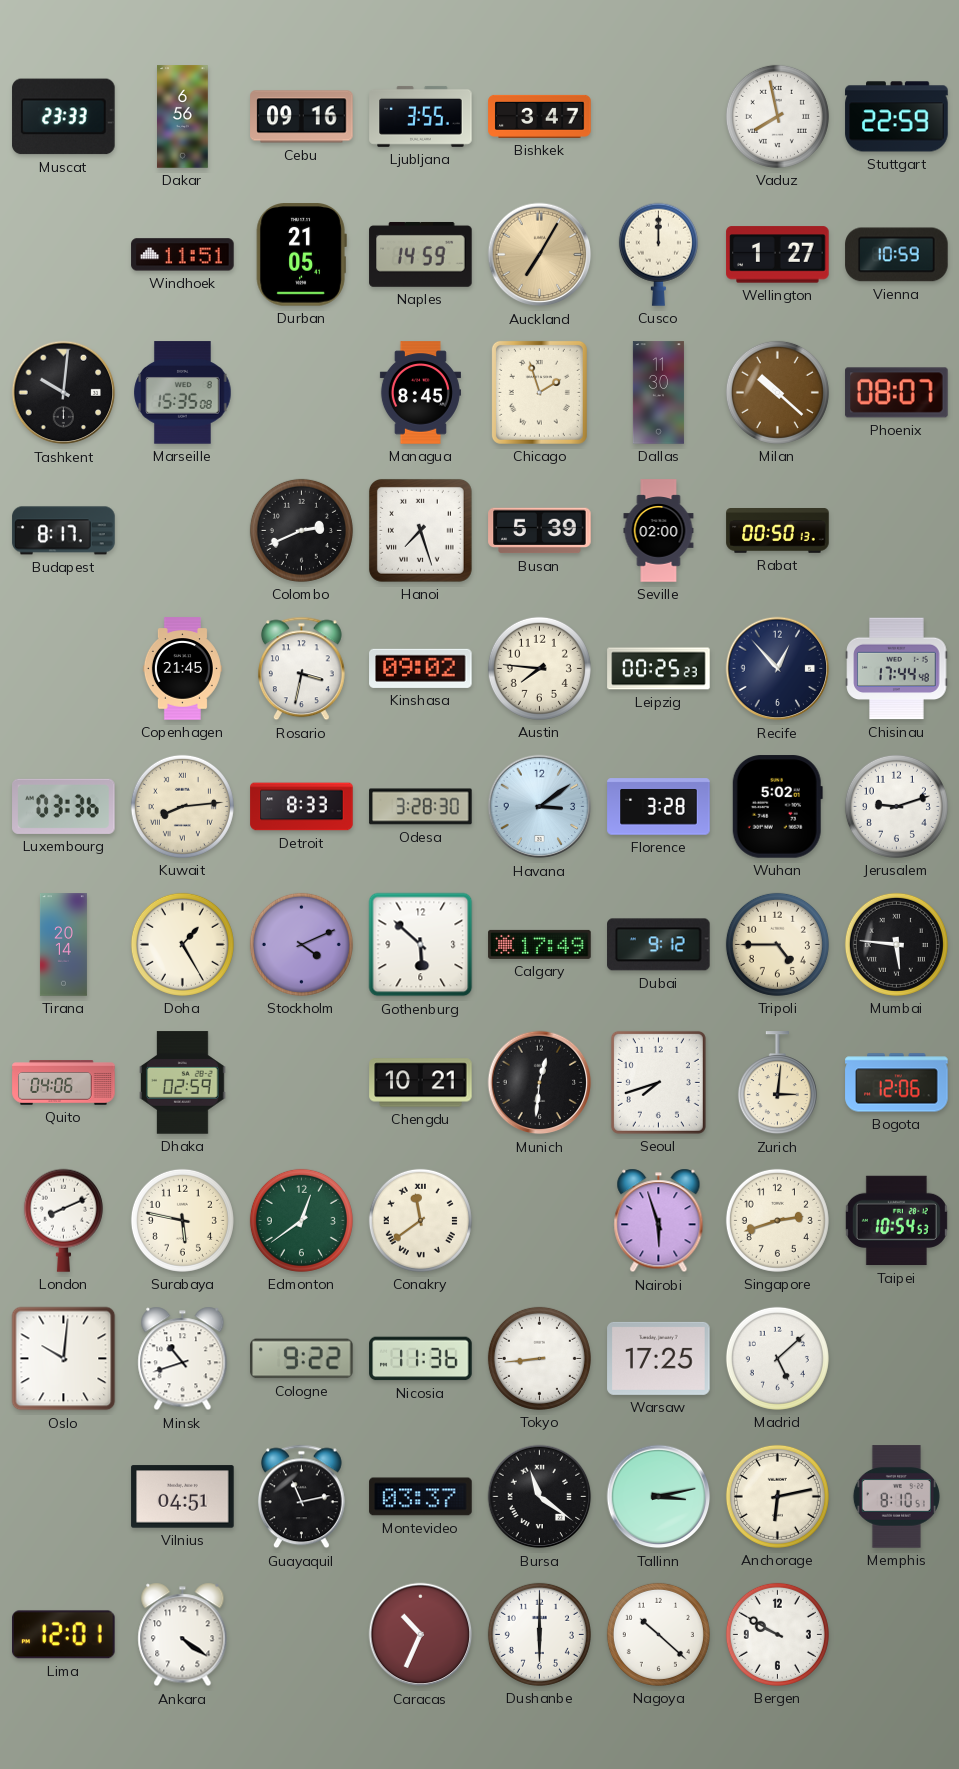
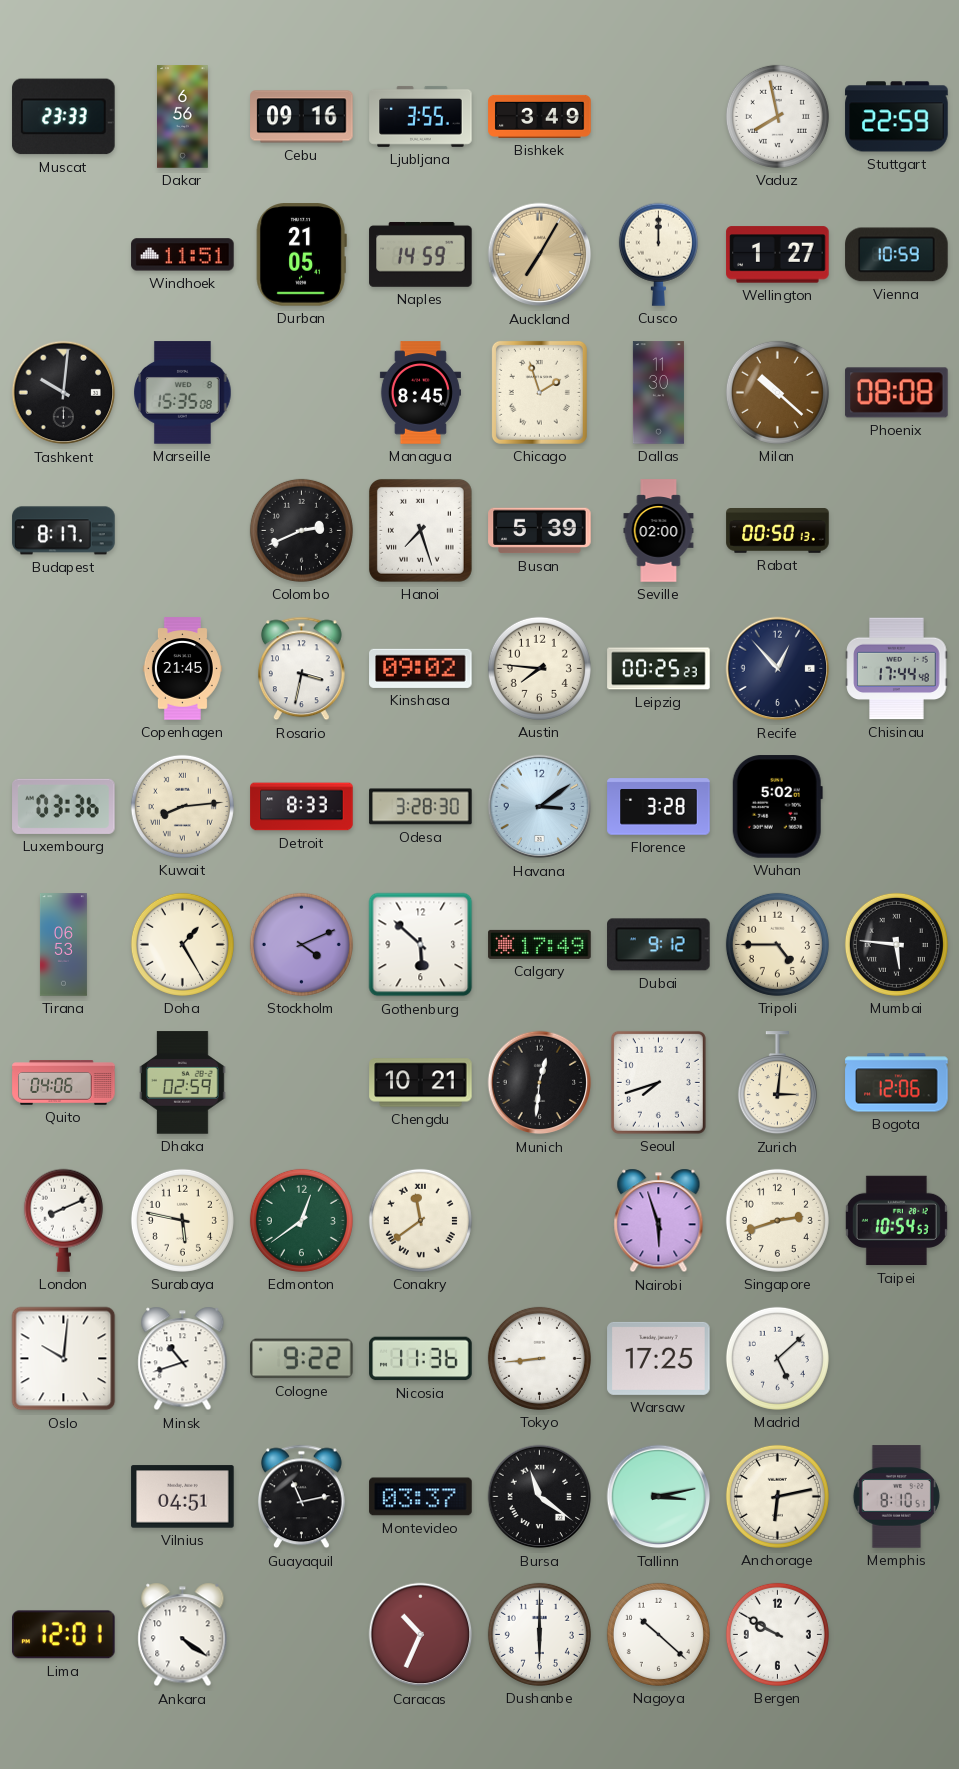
Bishkek: 3:47 -> 3:49
Phoenix: 08:07 -> 08:08
Jerusalem: 9:12 -> none
Tirana: 20:14 -> 06:53
